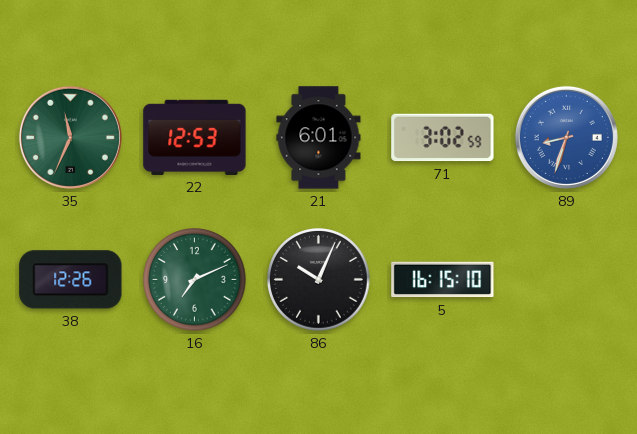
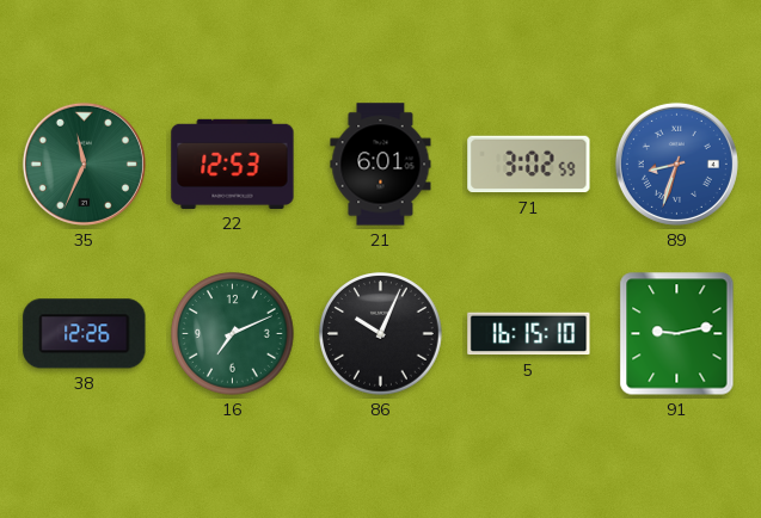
91: none -> 9:13
